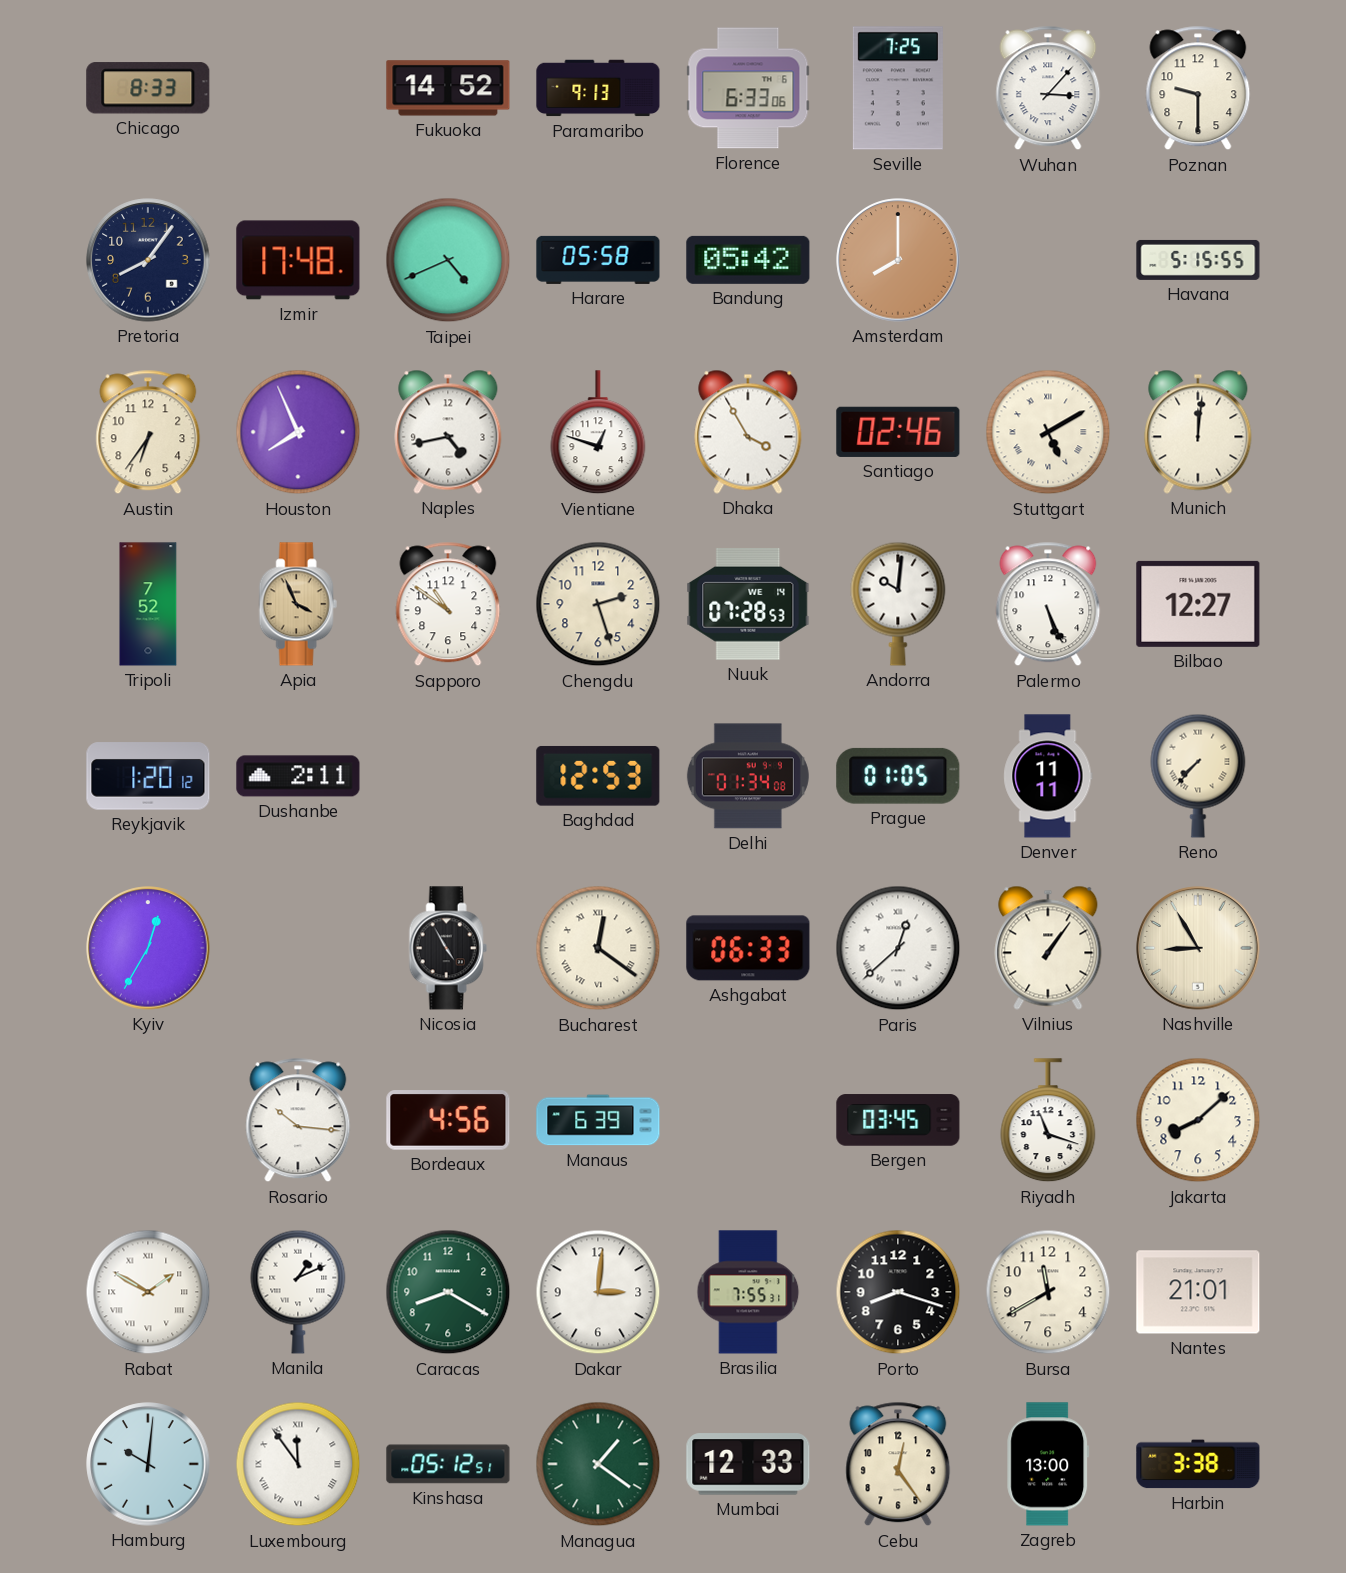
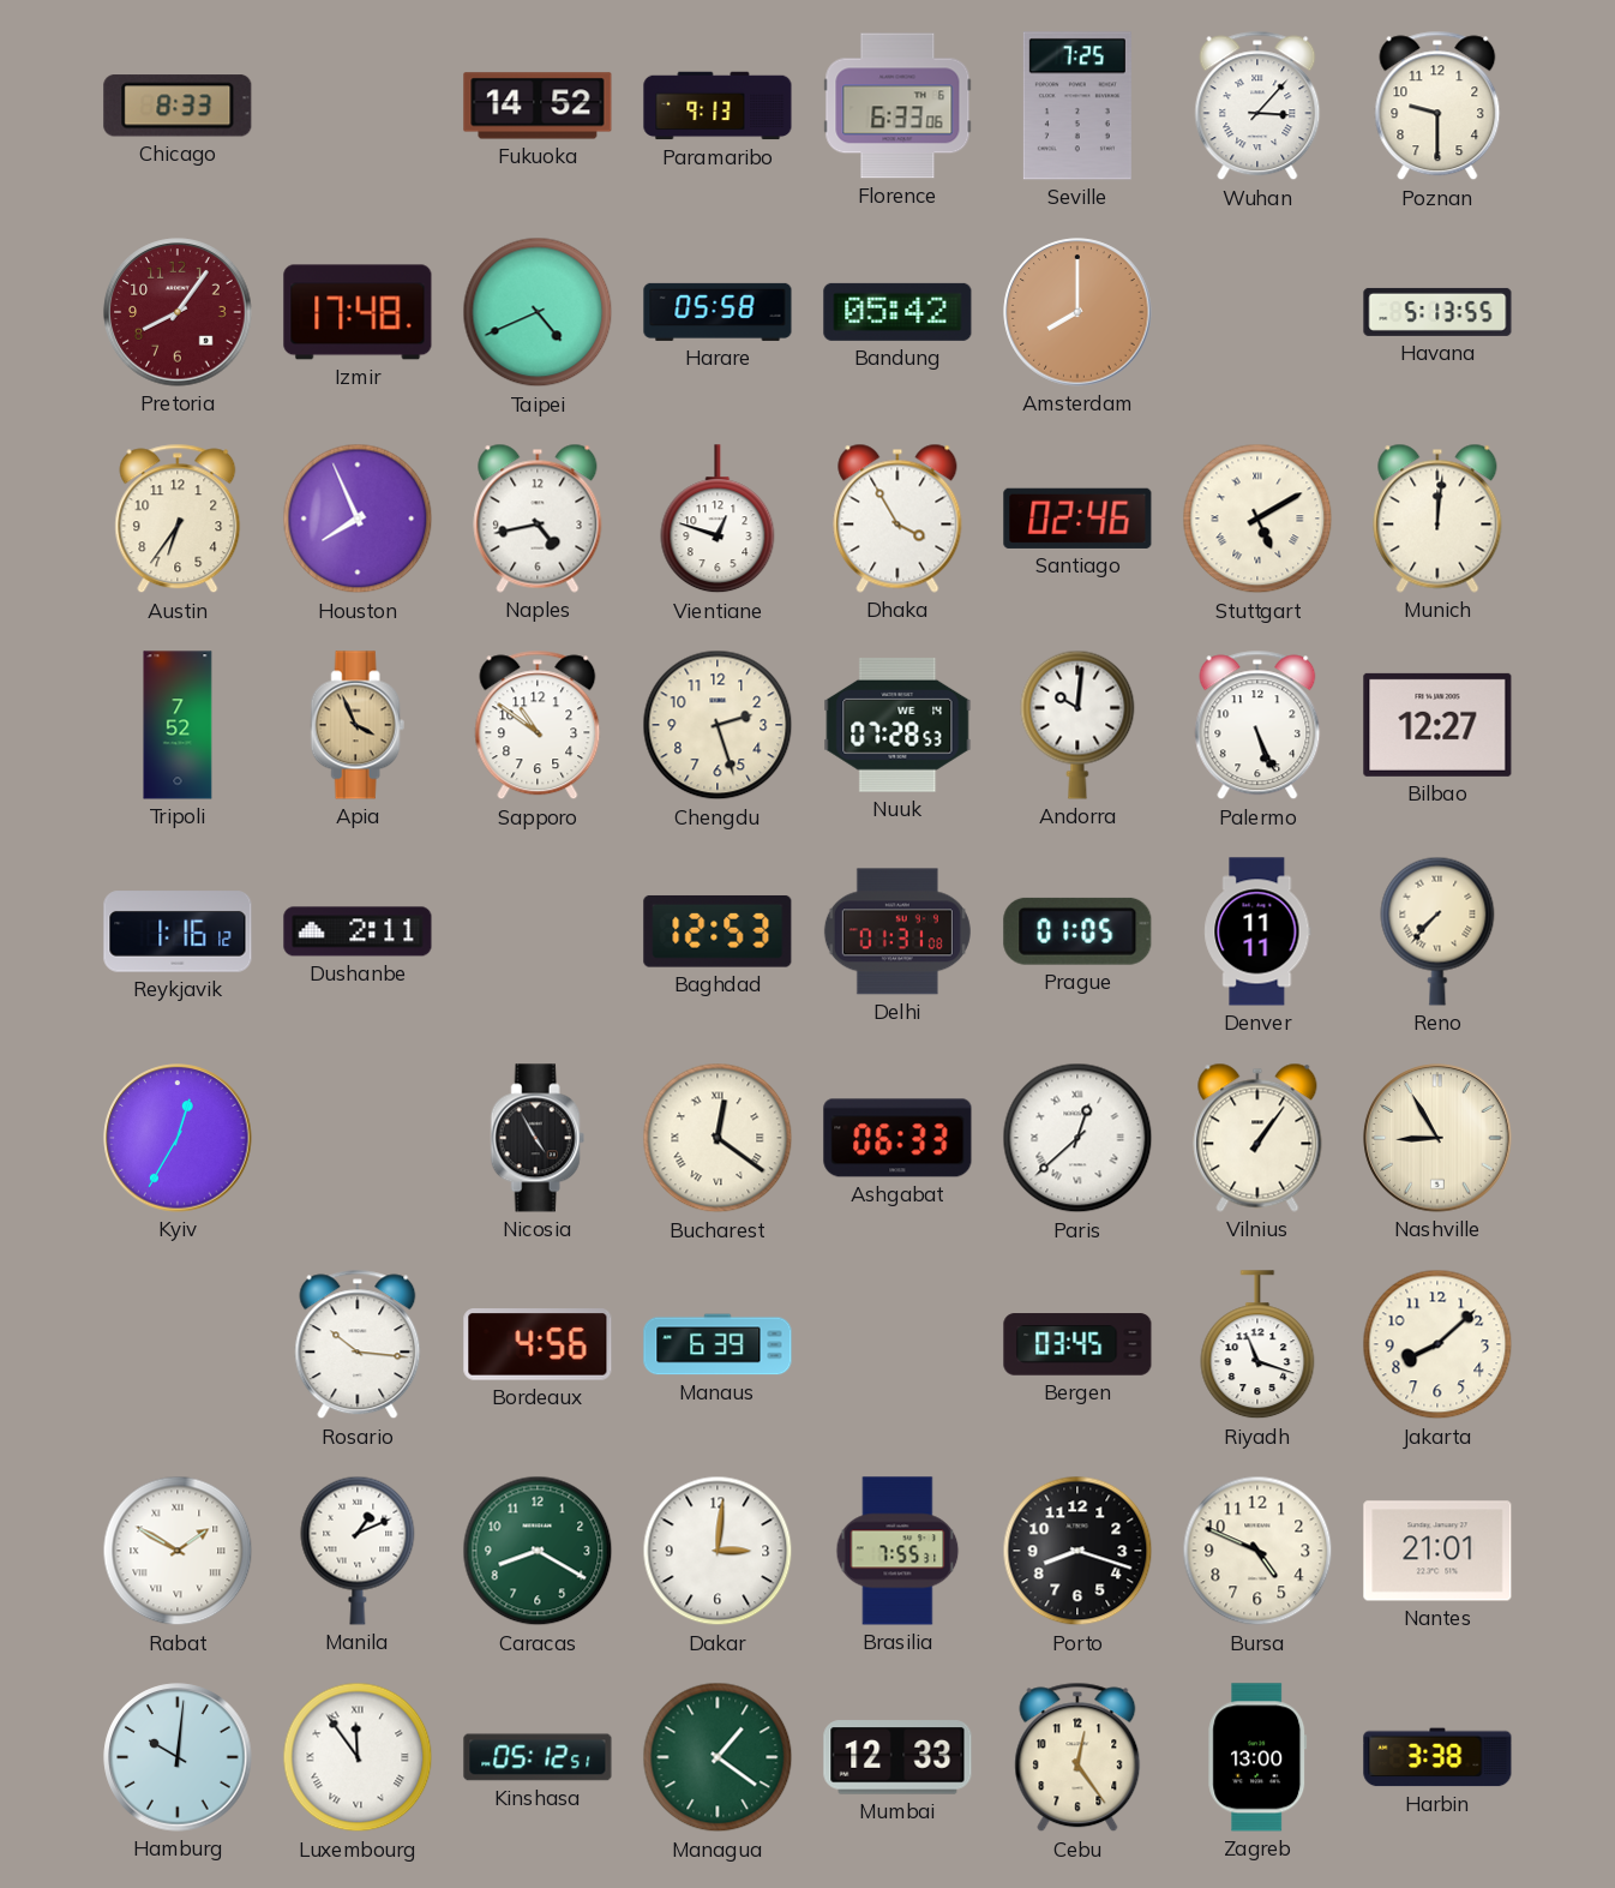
Pretoria dial: navy -> burgundy
Havana: 5:15 -> 5:13
Reykjavik: 1:20 -> 1:16
Delhi: 01:34 -> 01:31
Bursa: 11:40 -> 4:49
